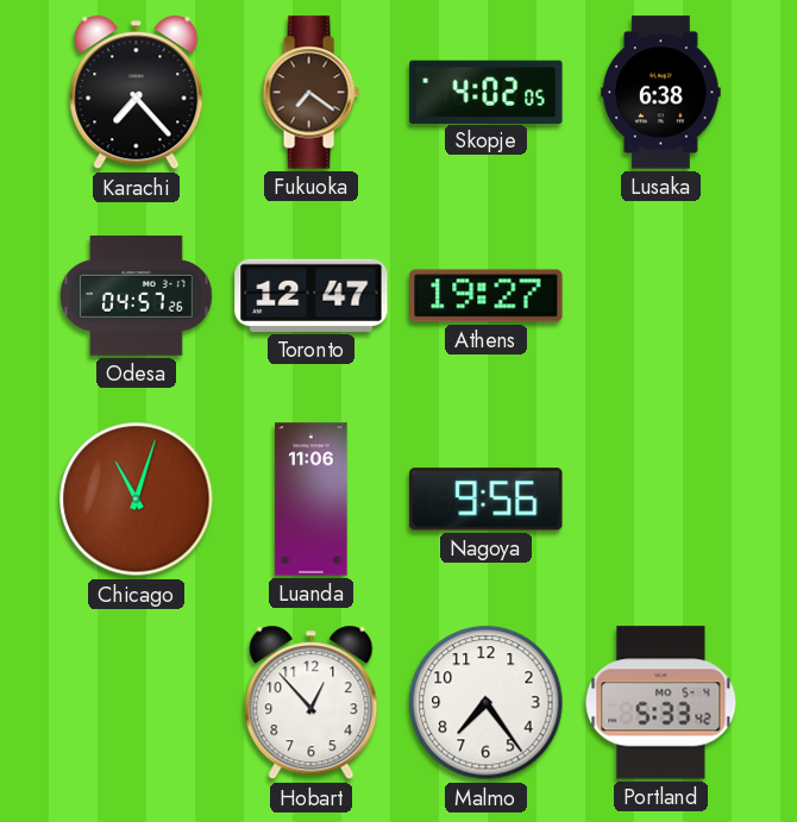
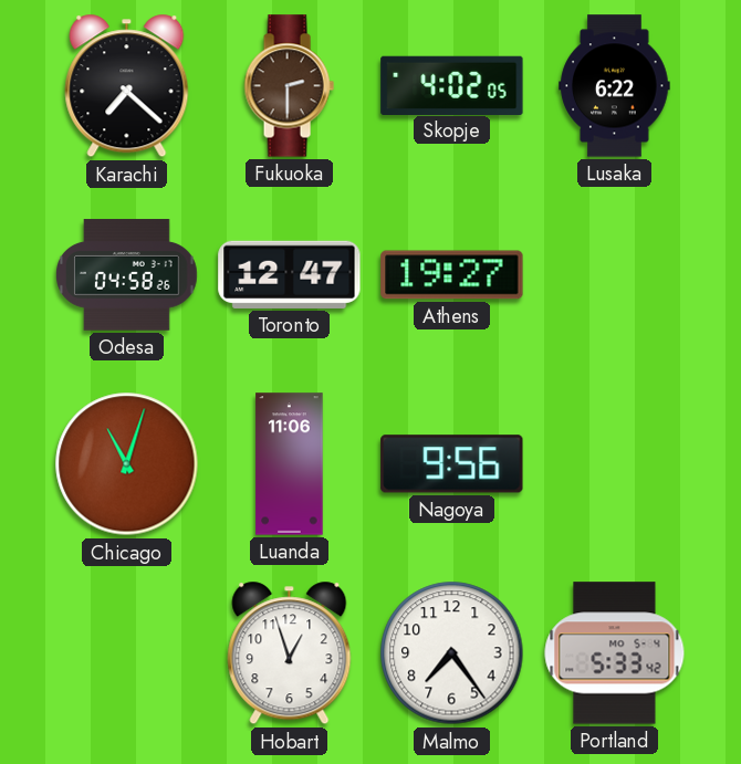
Karachi: 7:23 -> 7:22
Fukuoka: 7:21 -> 2:30
Lusaka: 6:38 -> 6:22
Odesa: 04:57 -> 04:58
Hobart: 12:53 -> 12:57
